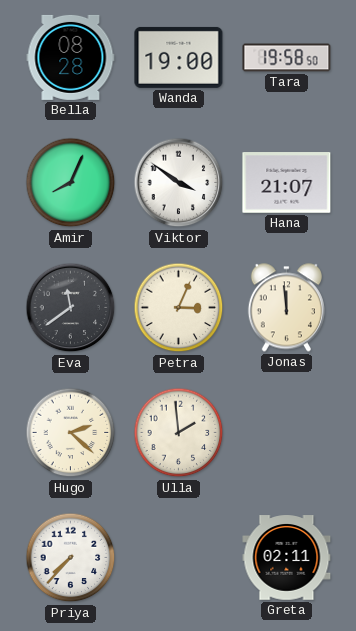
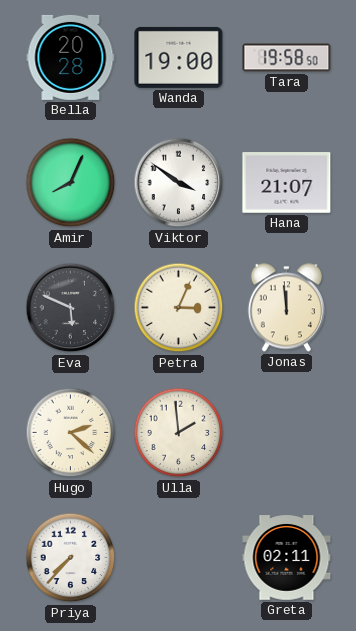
Bella: 08:28 -> 20:28
Eva: 11:39 -> 5:49
